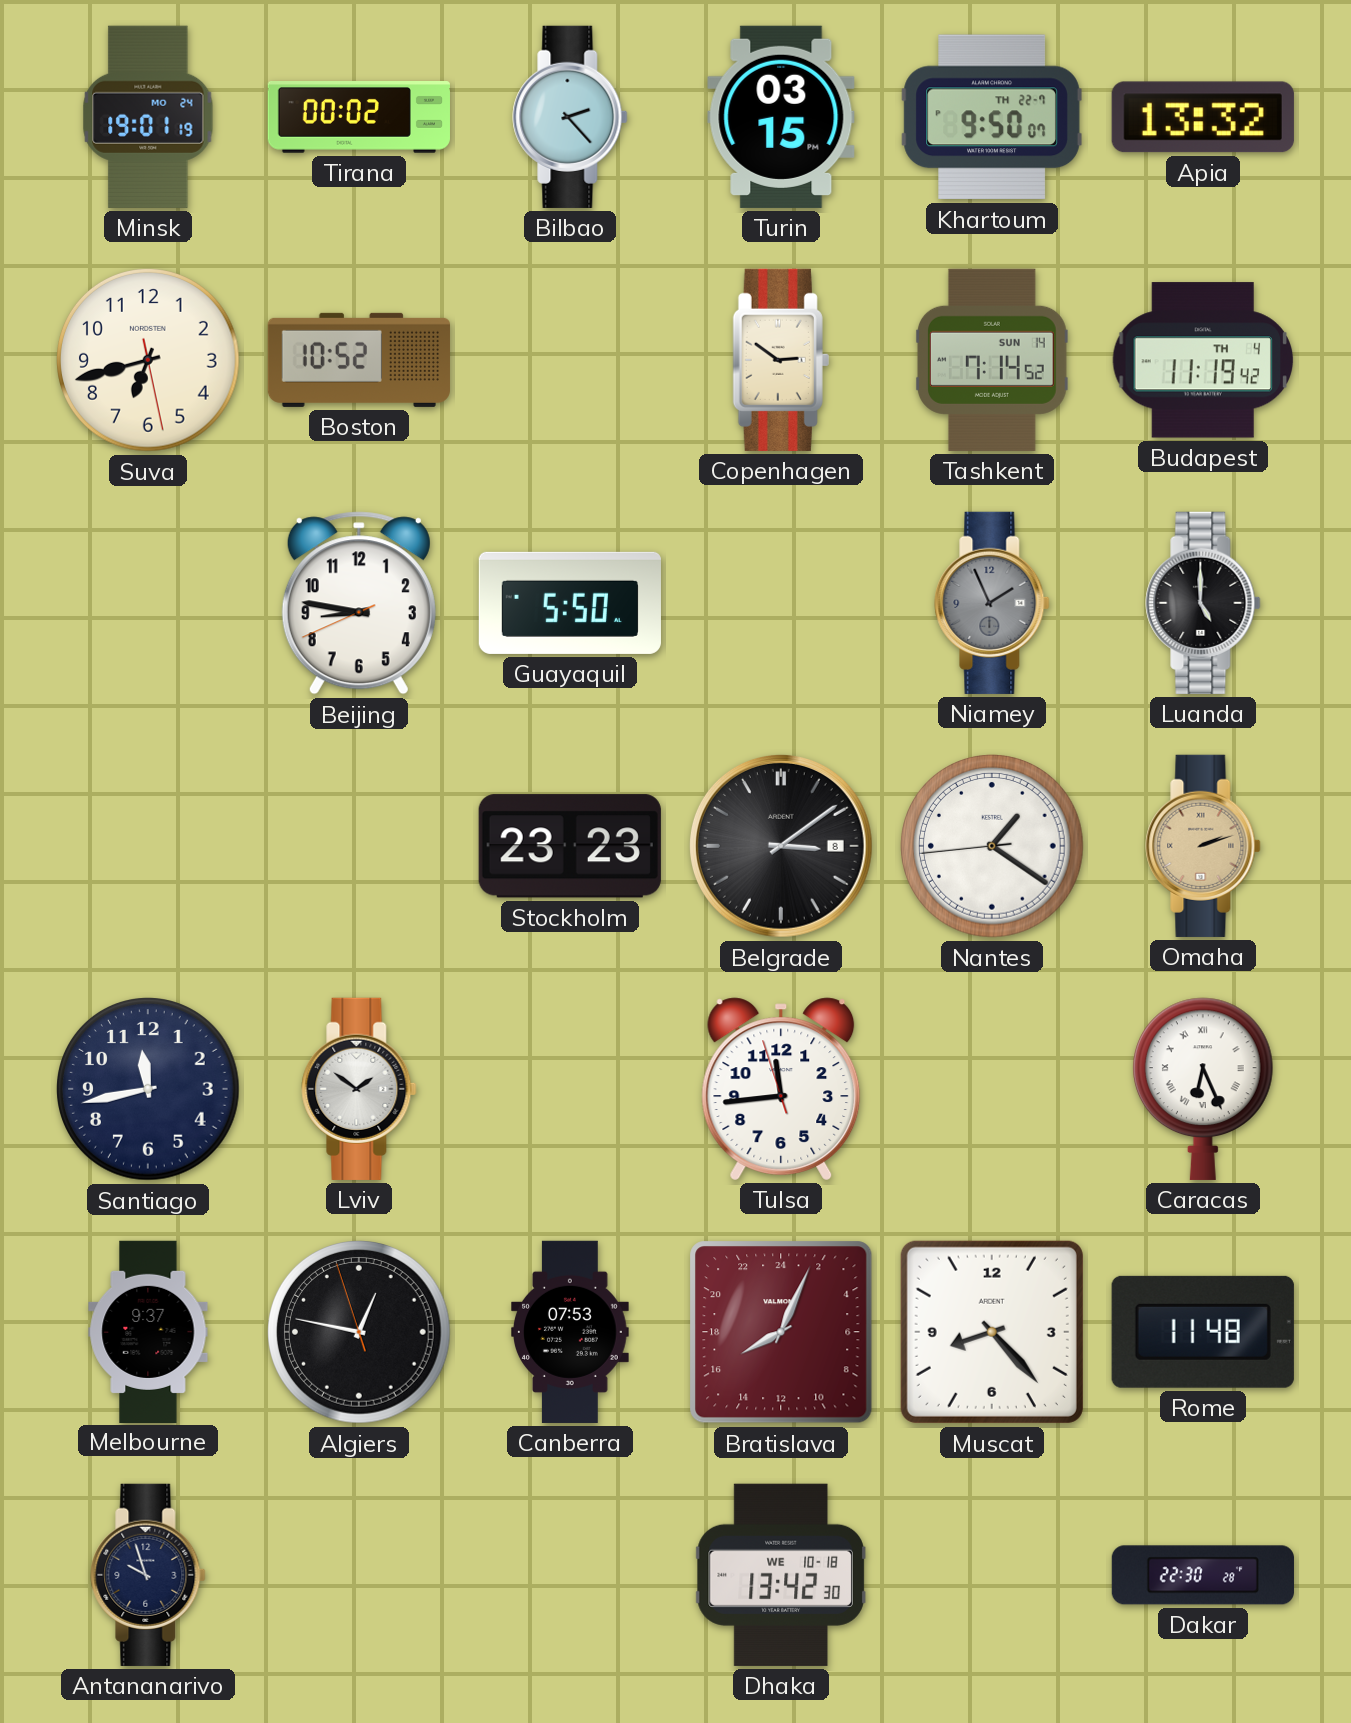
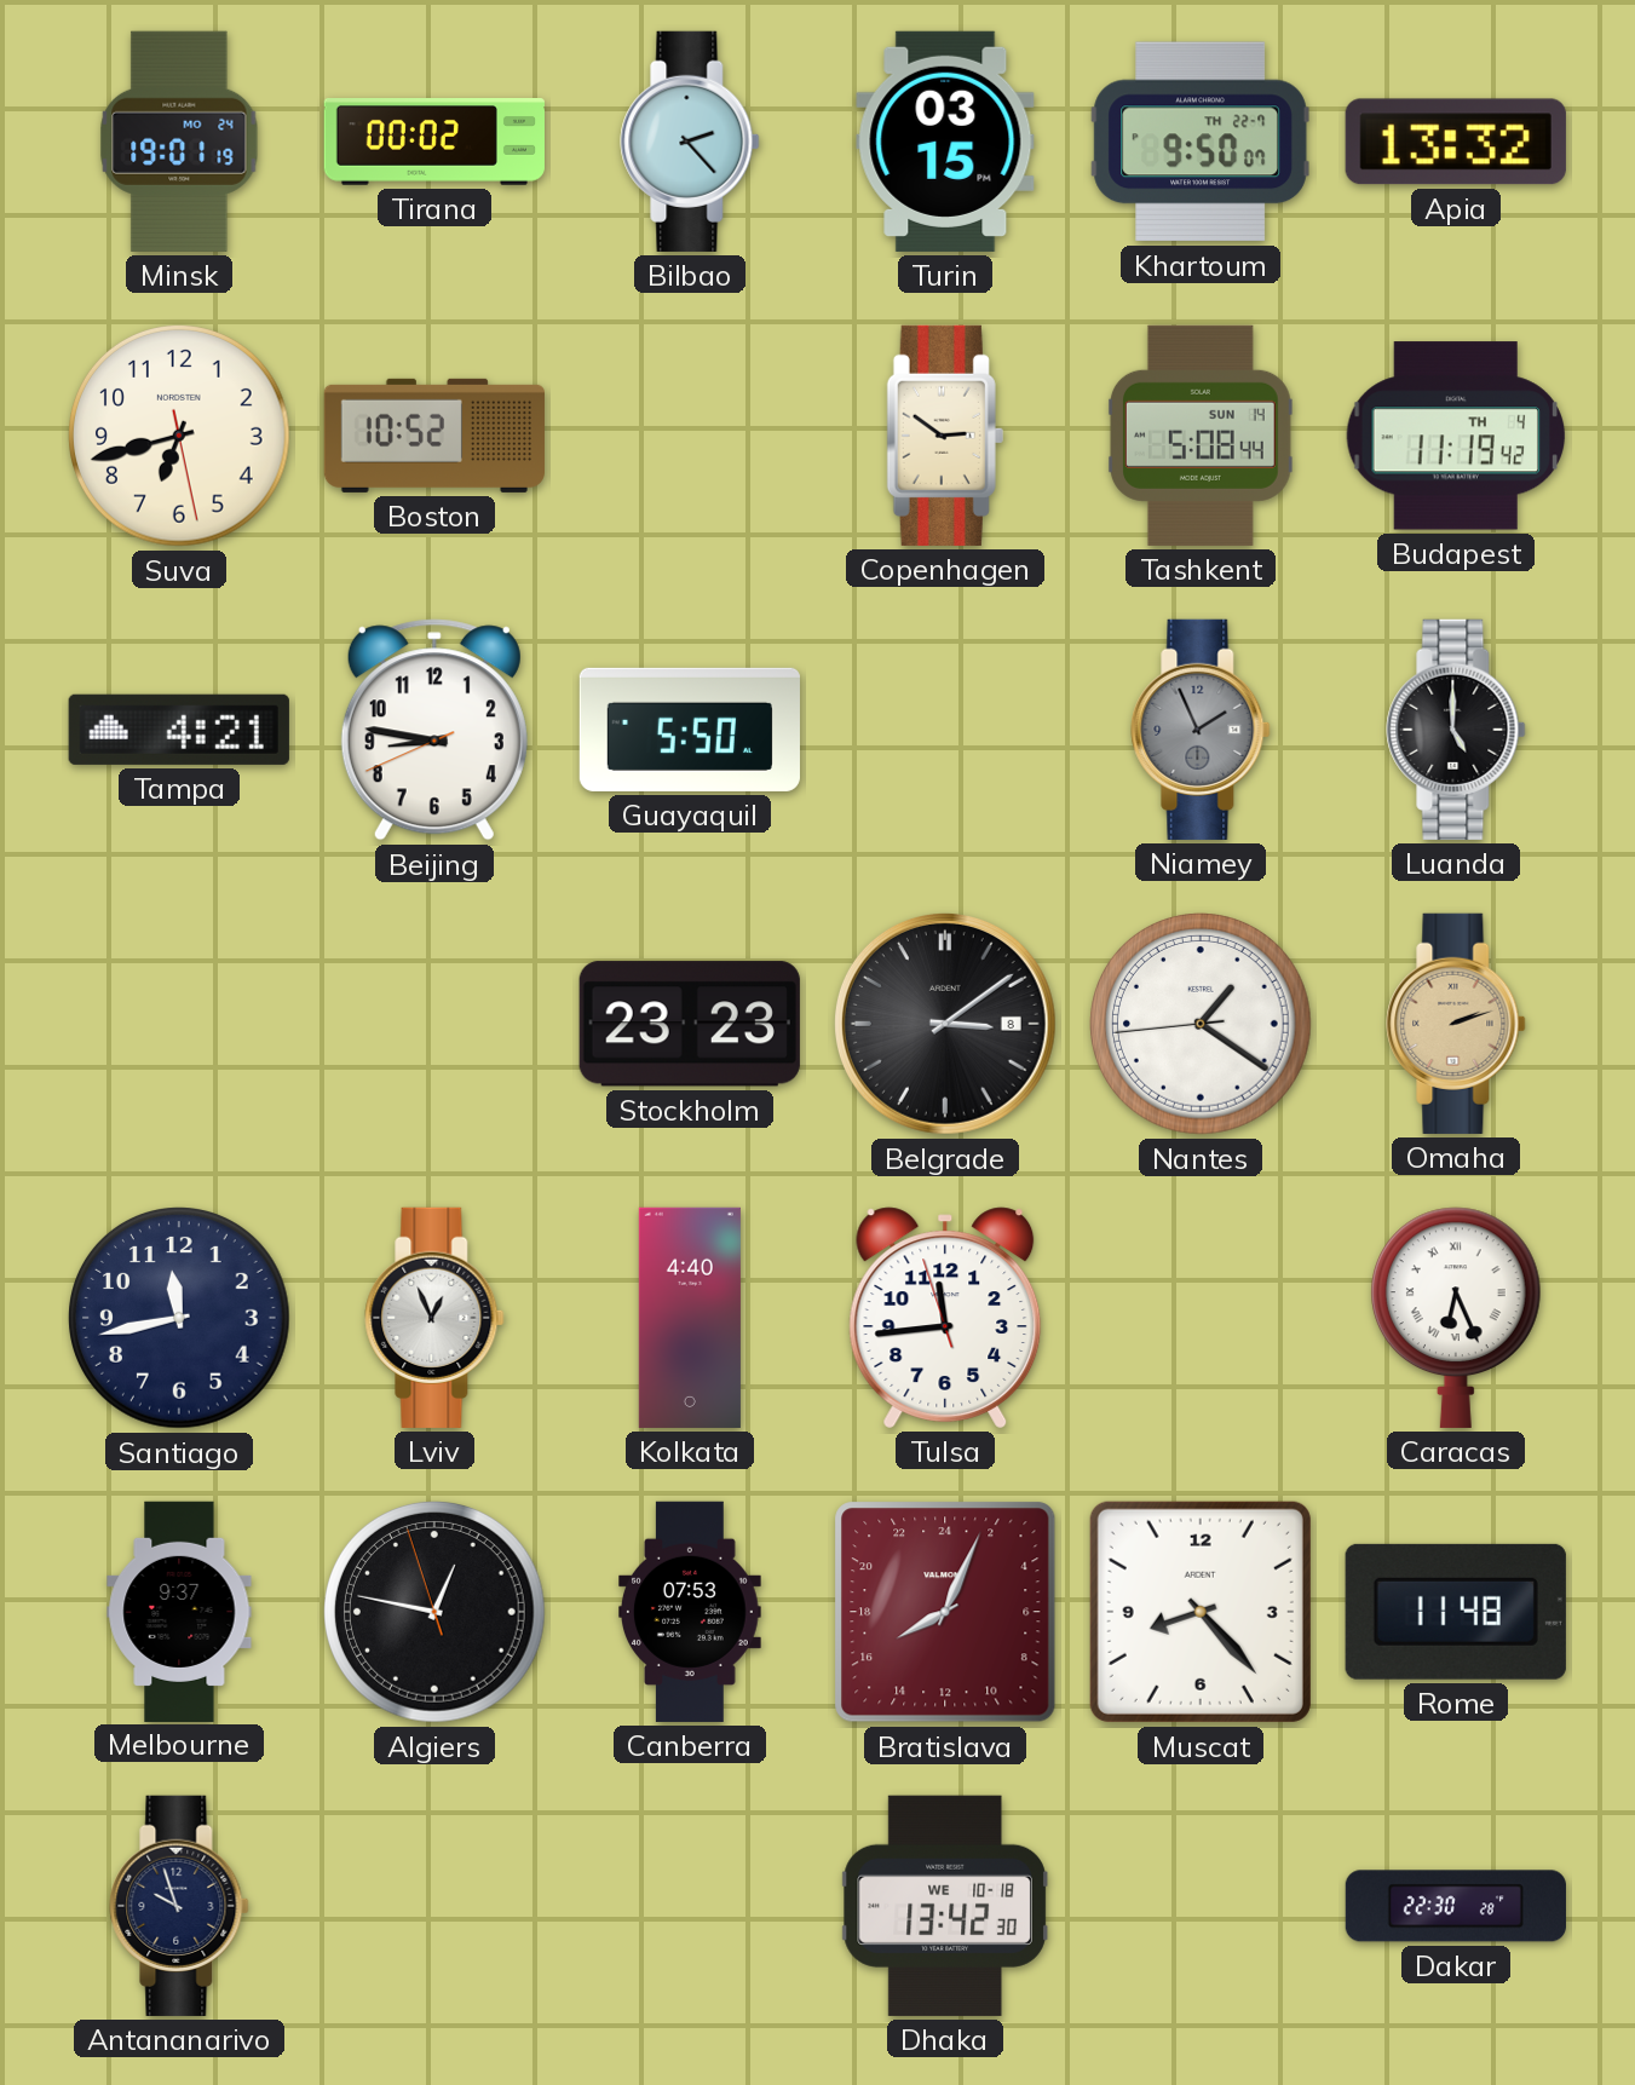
Tashkent: 7:14 -> 5:08
Tampa: none -> 4:21
Lviv: 1:51 -> 12:56
Kolkata: none -> 4:40
